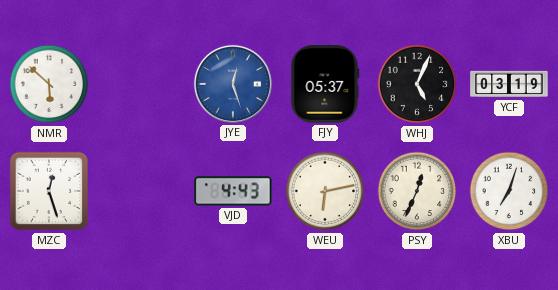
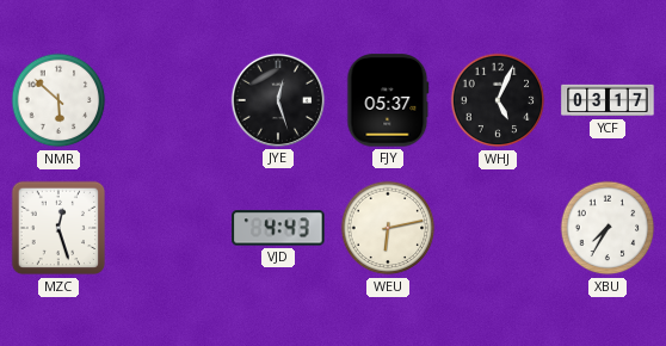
JYE dial: blue -> black
YCF: 03:19 -> 03:17
PSY: 12:34 -> none
XBU: 7:03 -> 7:35
